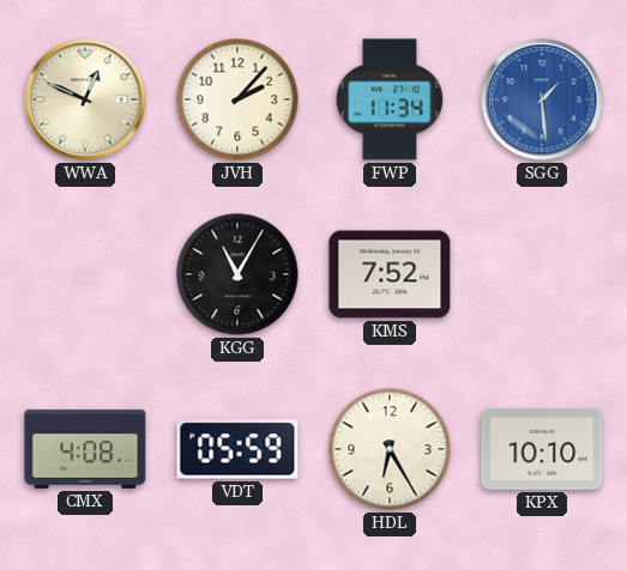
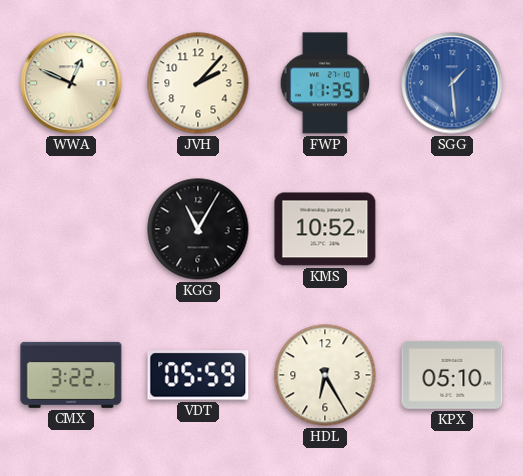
FWP: 11:34 -> 11:35
KMS: 7:52 -> 10:52
CMX: 4:08 -> 3:22
KPX: 10:10 -> 05:10
